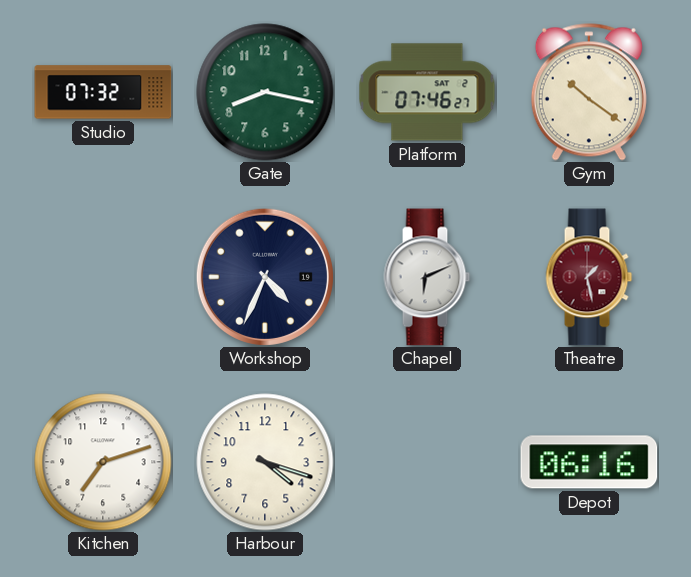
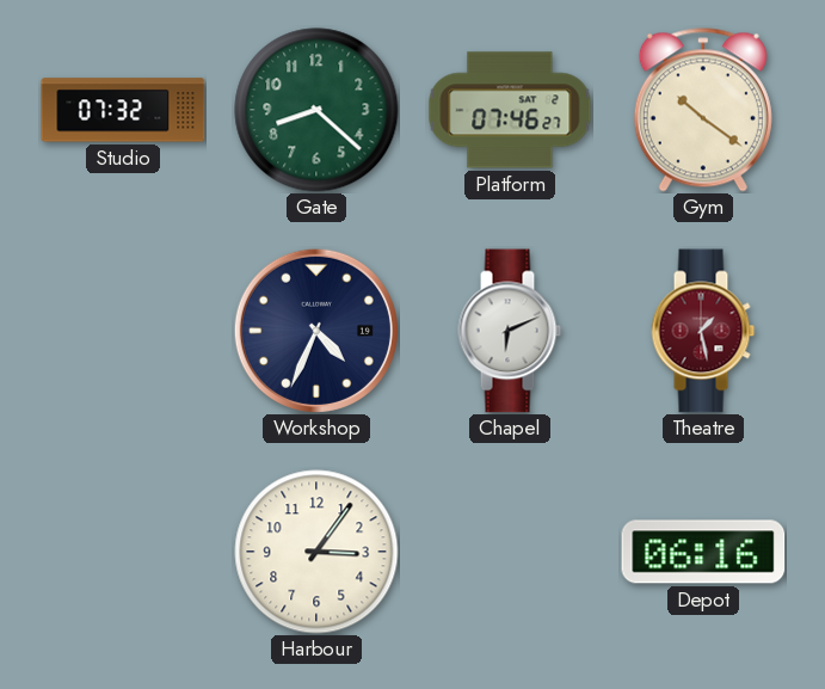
Gate: 8:17 -> 8:22
Kitchen: 7:12 -> none
Harbour: 4:18 -> 3:06
